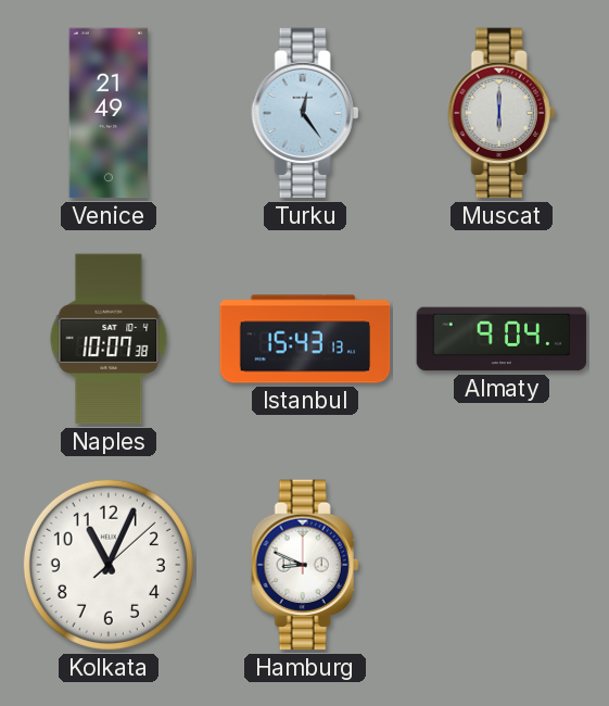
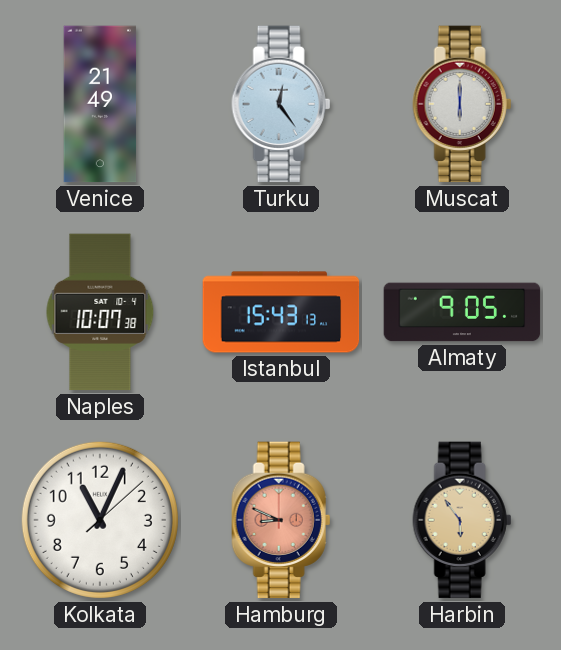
Almaty: 9:04 -> 9:05
Hamburg dial: white -> salmon
Harbin: none -> 5:54
